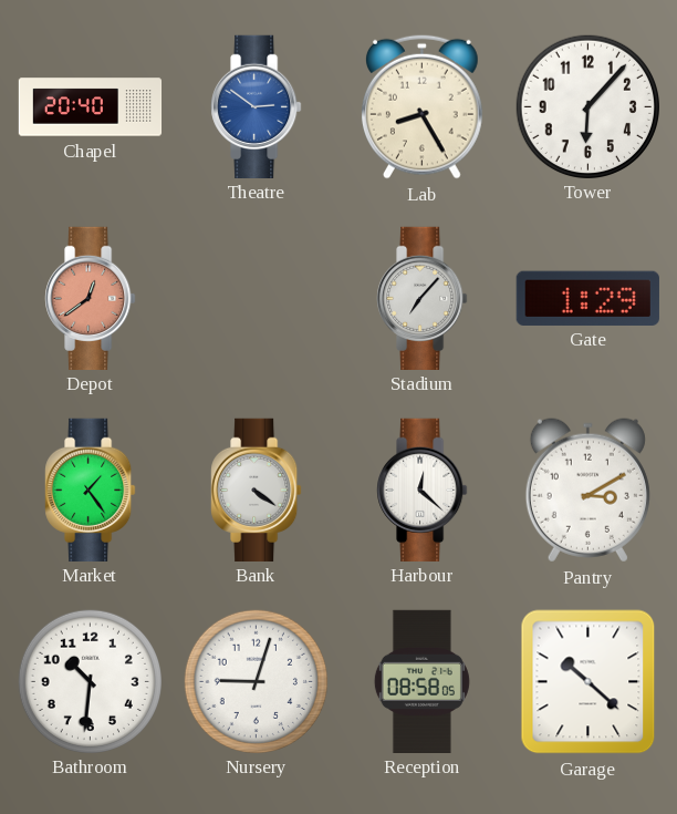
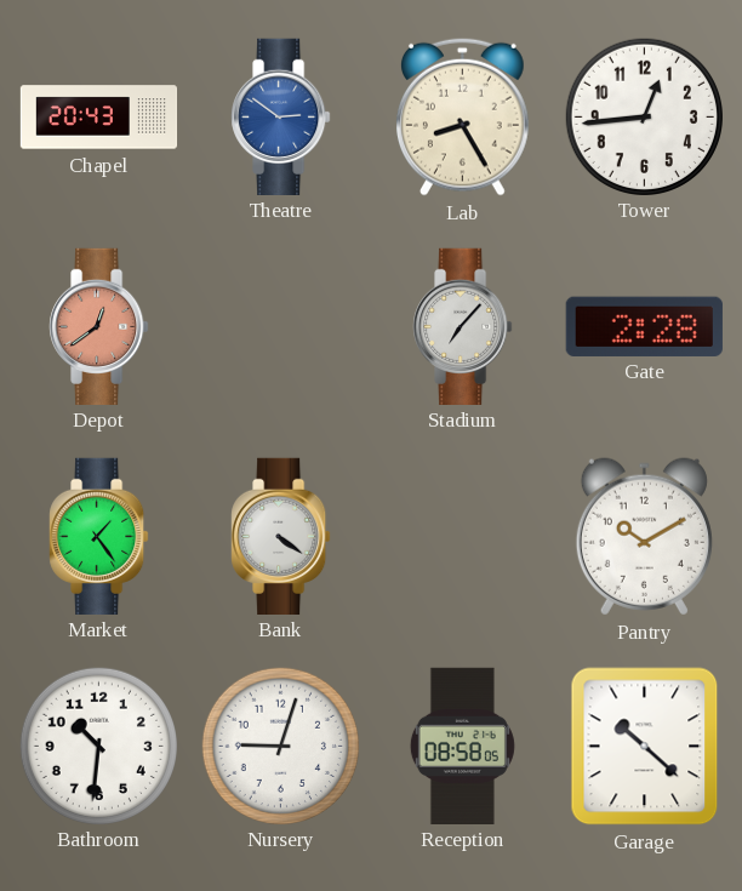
Chapel: 20:40 -> 20:43
Tower: 6:07 -> 12:44
Gate: 1:29 -> 2:28
Harbour: 12:22 -> none
Pantry: 3:10 -> 10:10
